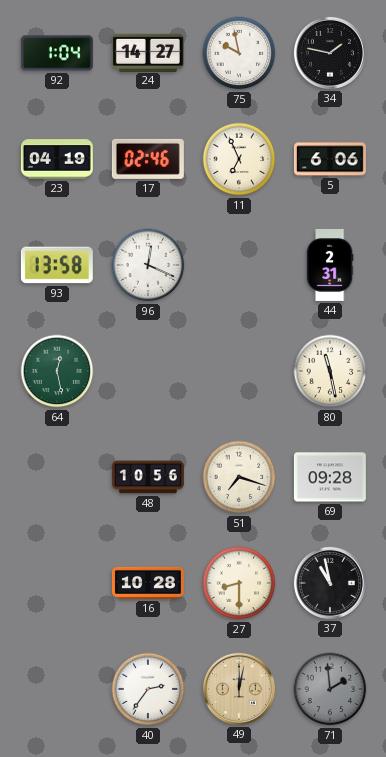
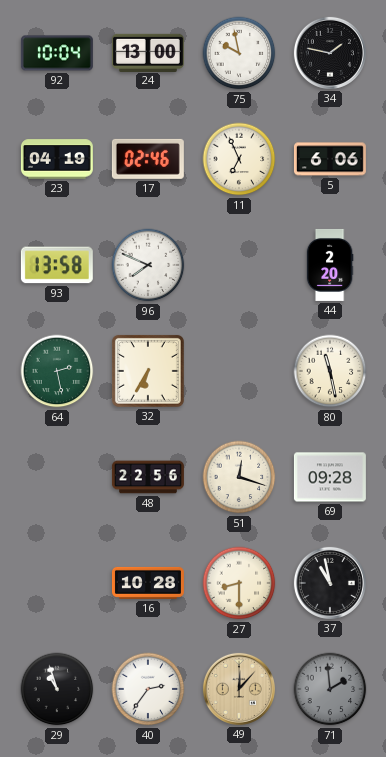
92: 1:04 -> 10:04
24: 14:27 -> 13:00
96: 12:19 -> 7:49
44: 2:31 -> 2:20
64: 12:28 -> 2:28
32: none -> 6:35
48: 10:56 -> 22:56
51: 7:18 -> 12:18
29: none -> 10:57
49: 12:02 -> 12:07
